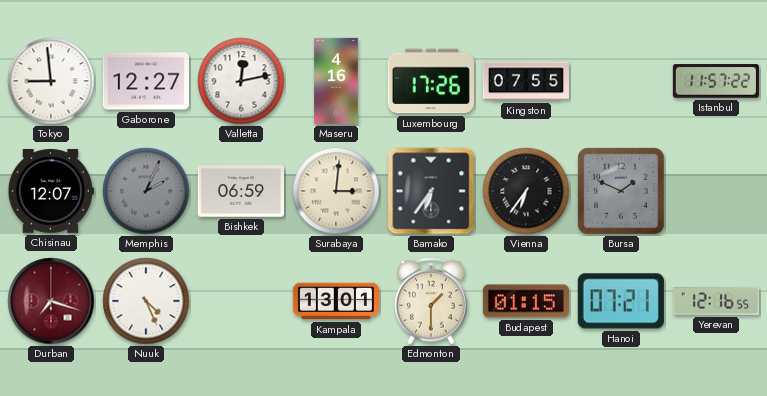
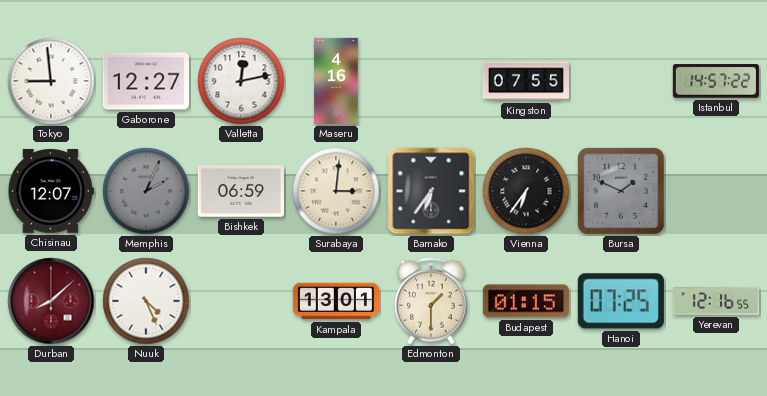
Luxembourg: 17:26 -> none
Istanbul: 11:57 -> 14:57
Durban: 7:18 -> 8:08
Hanoi: 07:21 -> 07:25
